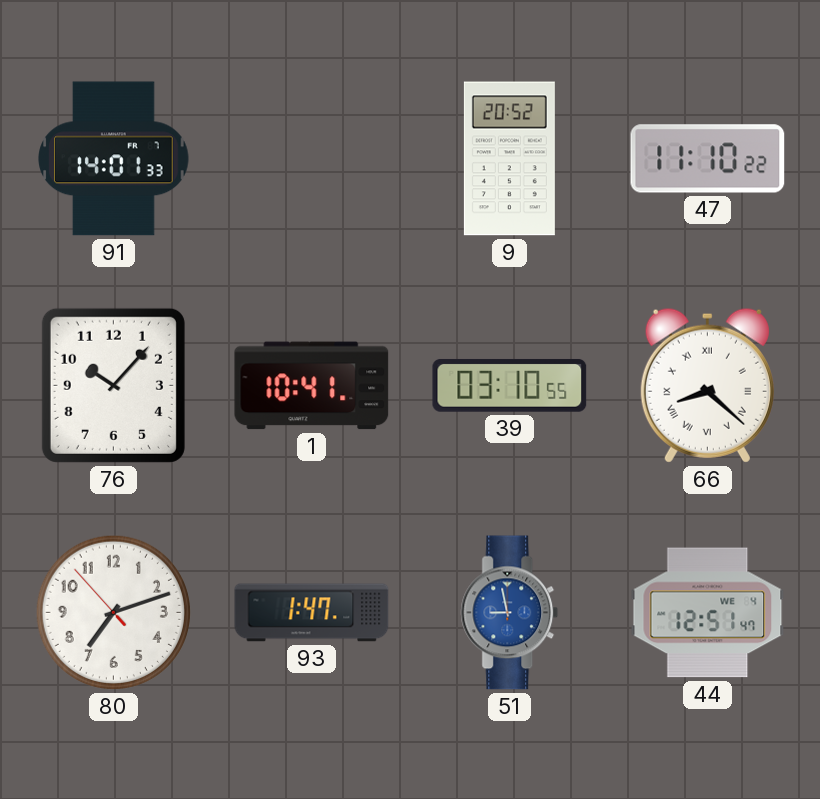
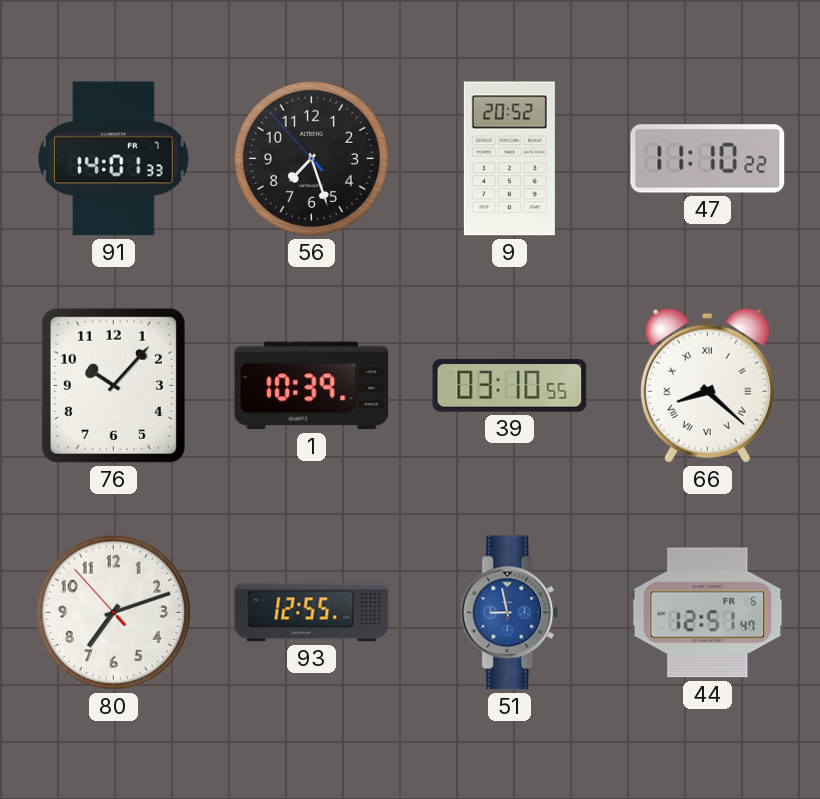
56: none -> 7:26
1: 10:41 -> 10:39
93: 1:47 -> 12:55
44 date: WE 4 -> FR 6
